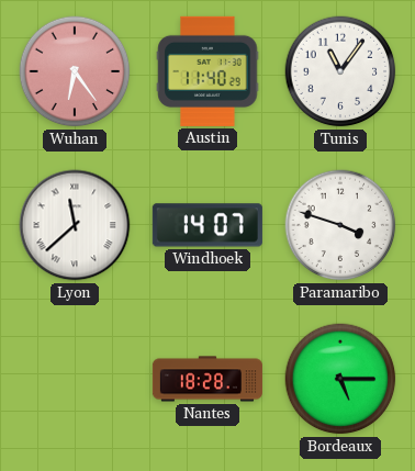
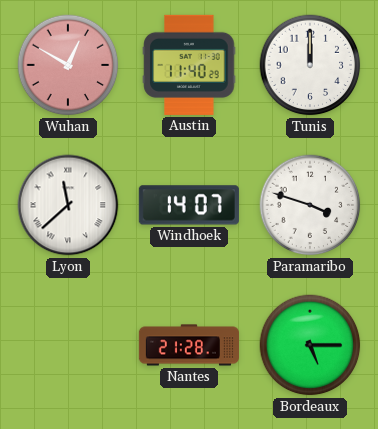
Wuhan: 6:24 -> 12:50
Tunis: 11:06 -> 12:00
Nantes: 18:28 -> 21:28
